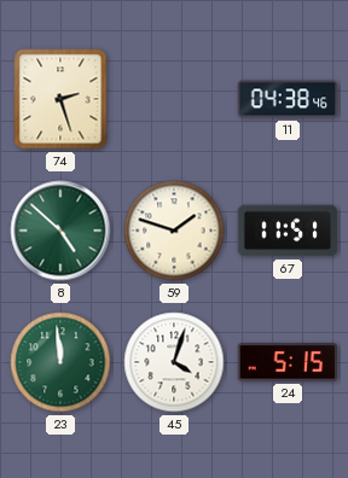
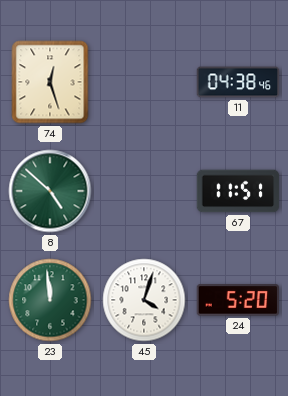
74: 2:27 -> 12:27
59: 1:48 -> none
24: 5:15 -> 5:20
